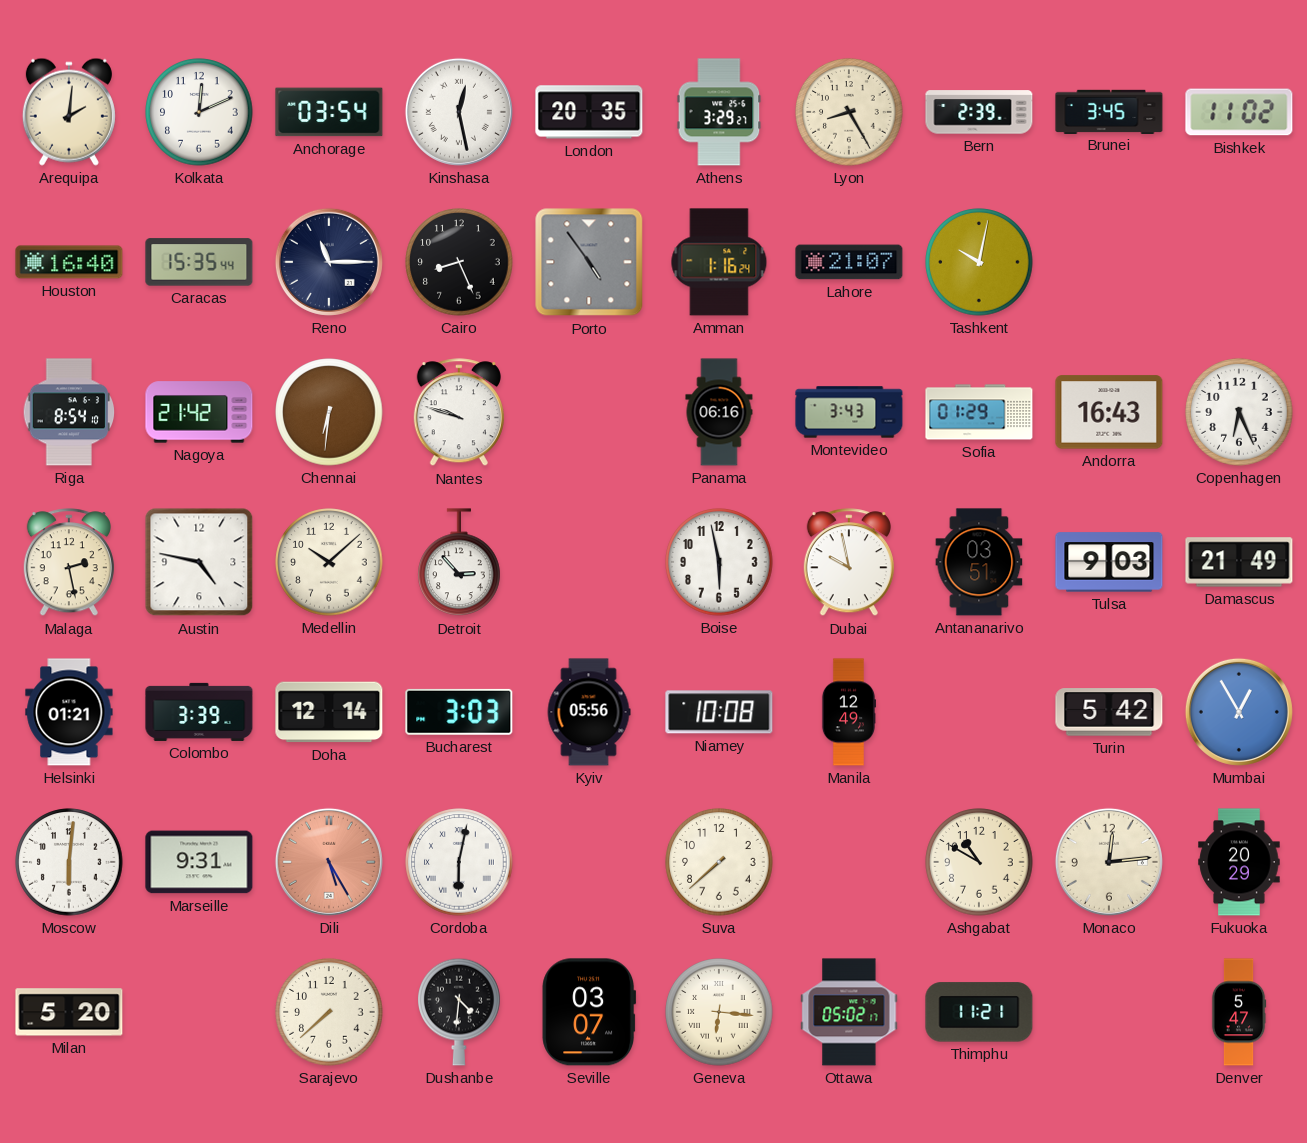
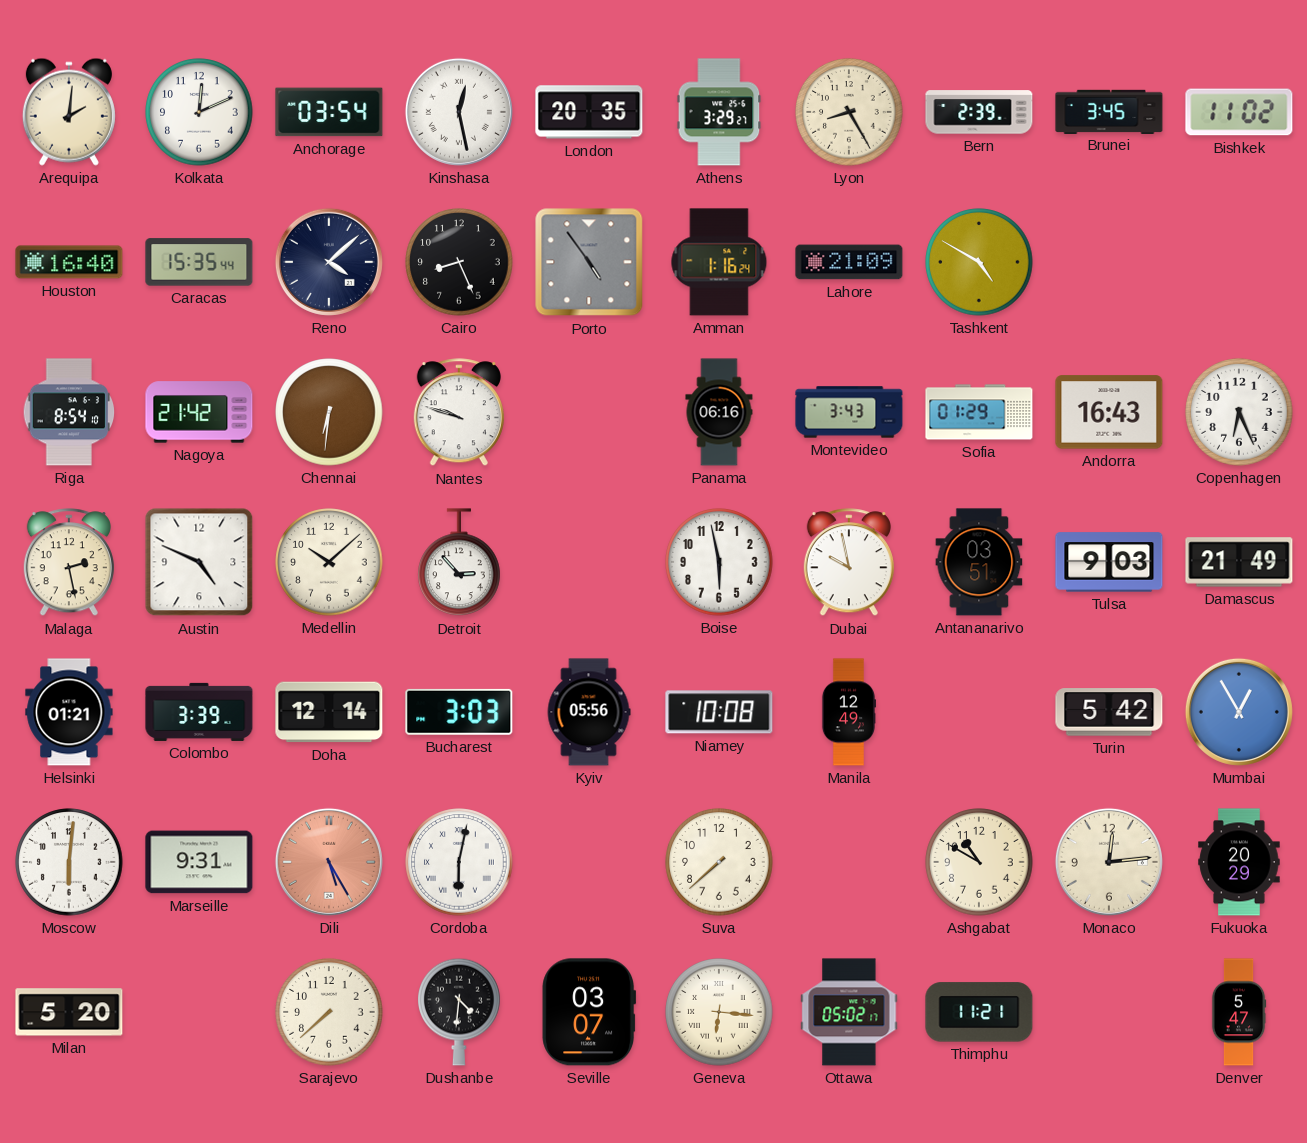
Reno: 11:15 -> 4:08
Lahore: 21:07 -> 21:09
Tashkent: 10:02 -> 4:50
Austin: 4:47 -> 4:49
